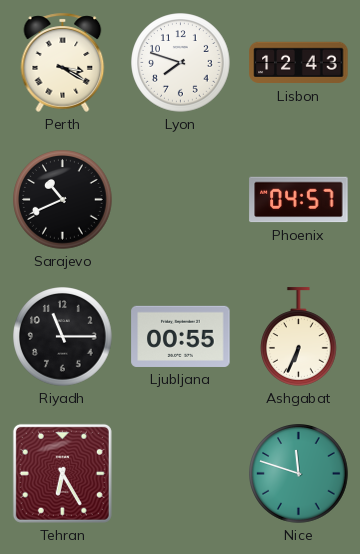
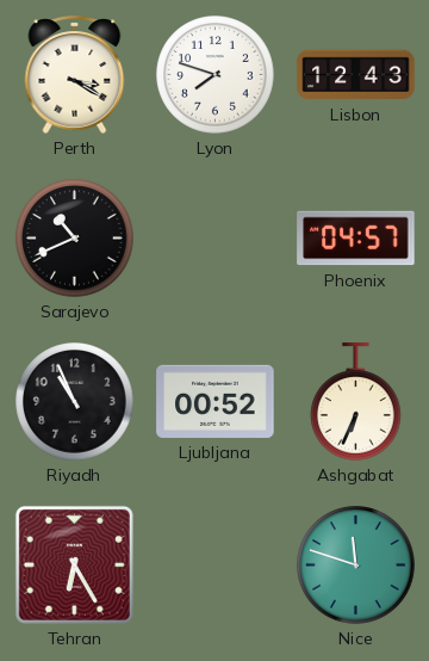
Riyadh: 11:15 -> 10:56
Ljubljana: 00:55 -> 00:52
